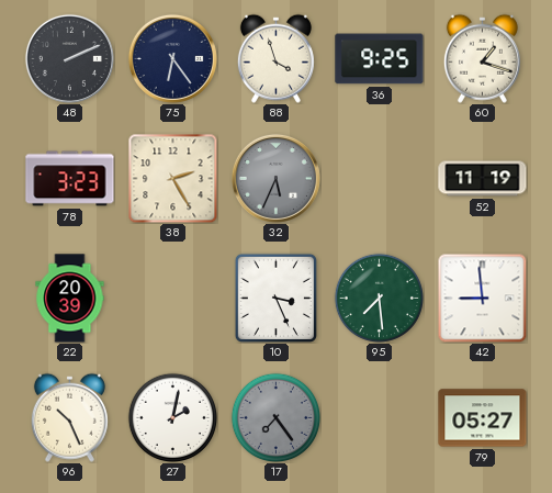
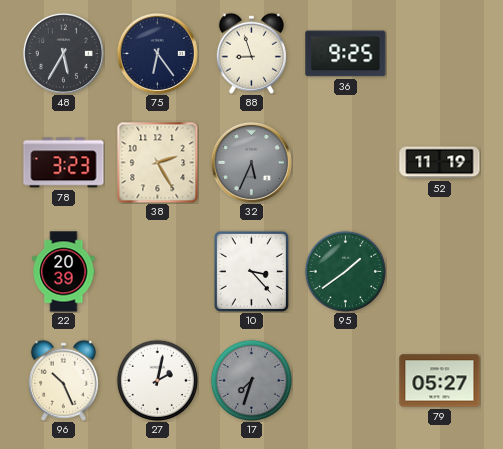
48: 2:11 -> 5:35
88: 3:57 -> 8:57
60: 1:18 -> none
10: 3:26 -> 3:23
95: 7:29 -> 1:39
42: 8:59 -> none
17: 7:24 -> 7:33
